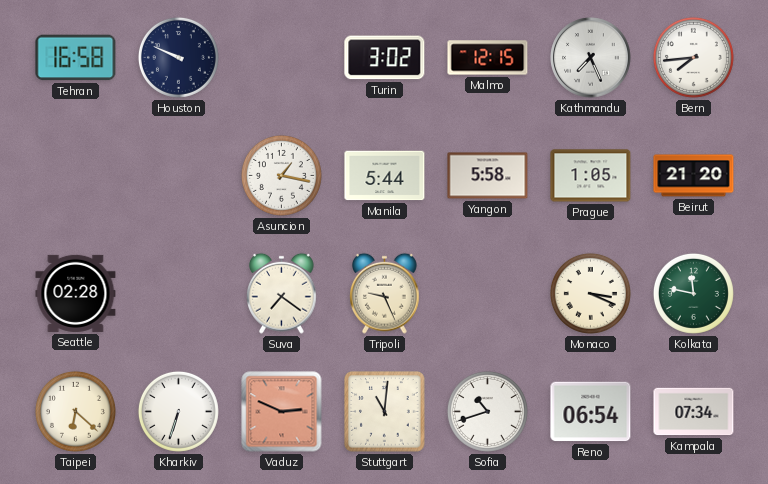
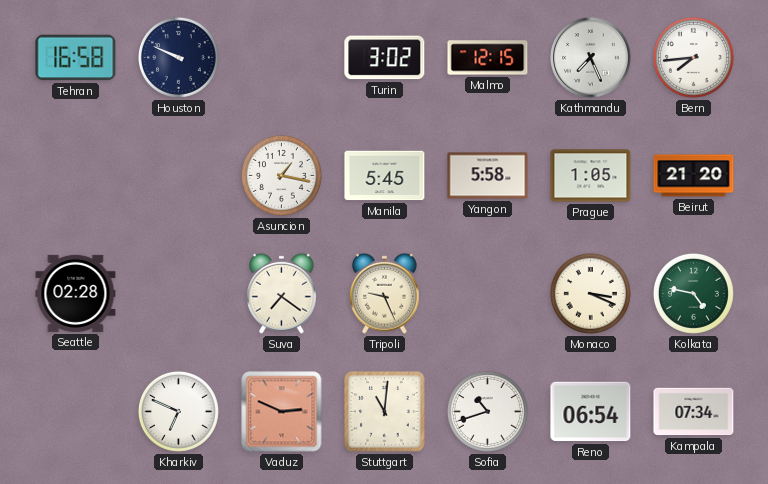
Manila: 5:44 -> 5:45
Kolkata: 11:47 -> 4:47
Taipei: 6:22 -> none
Kharkiv: 6:33 -> 6:49
